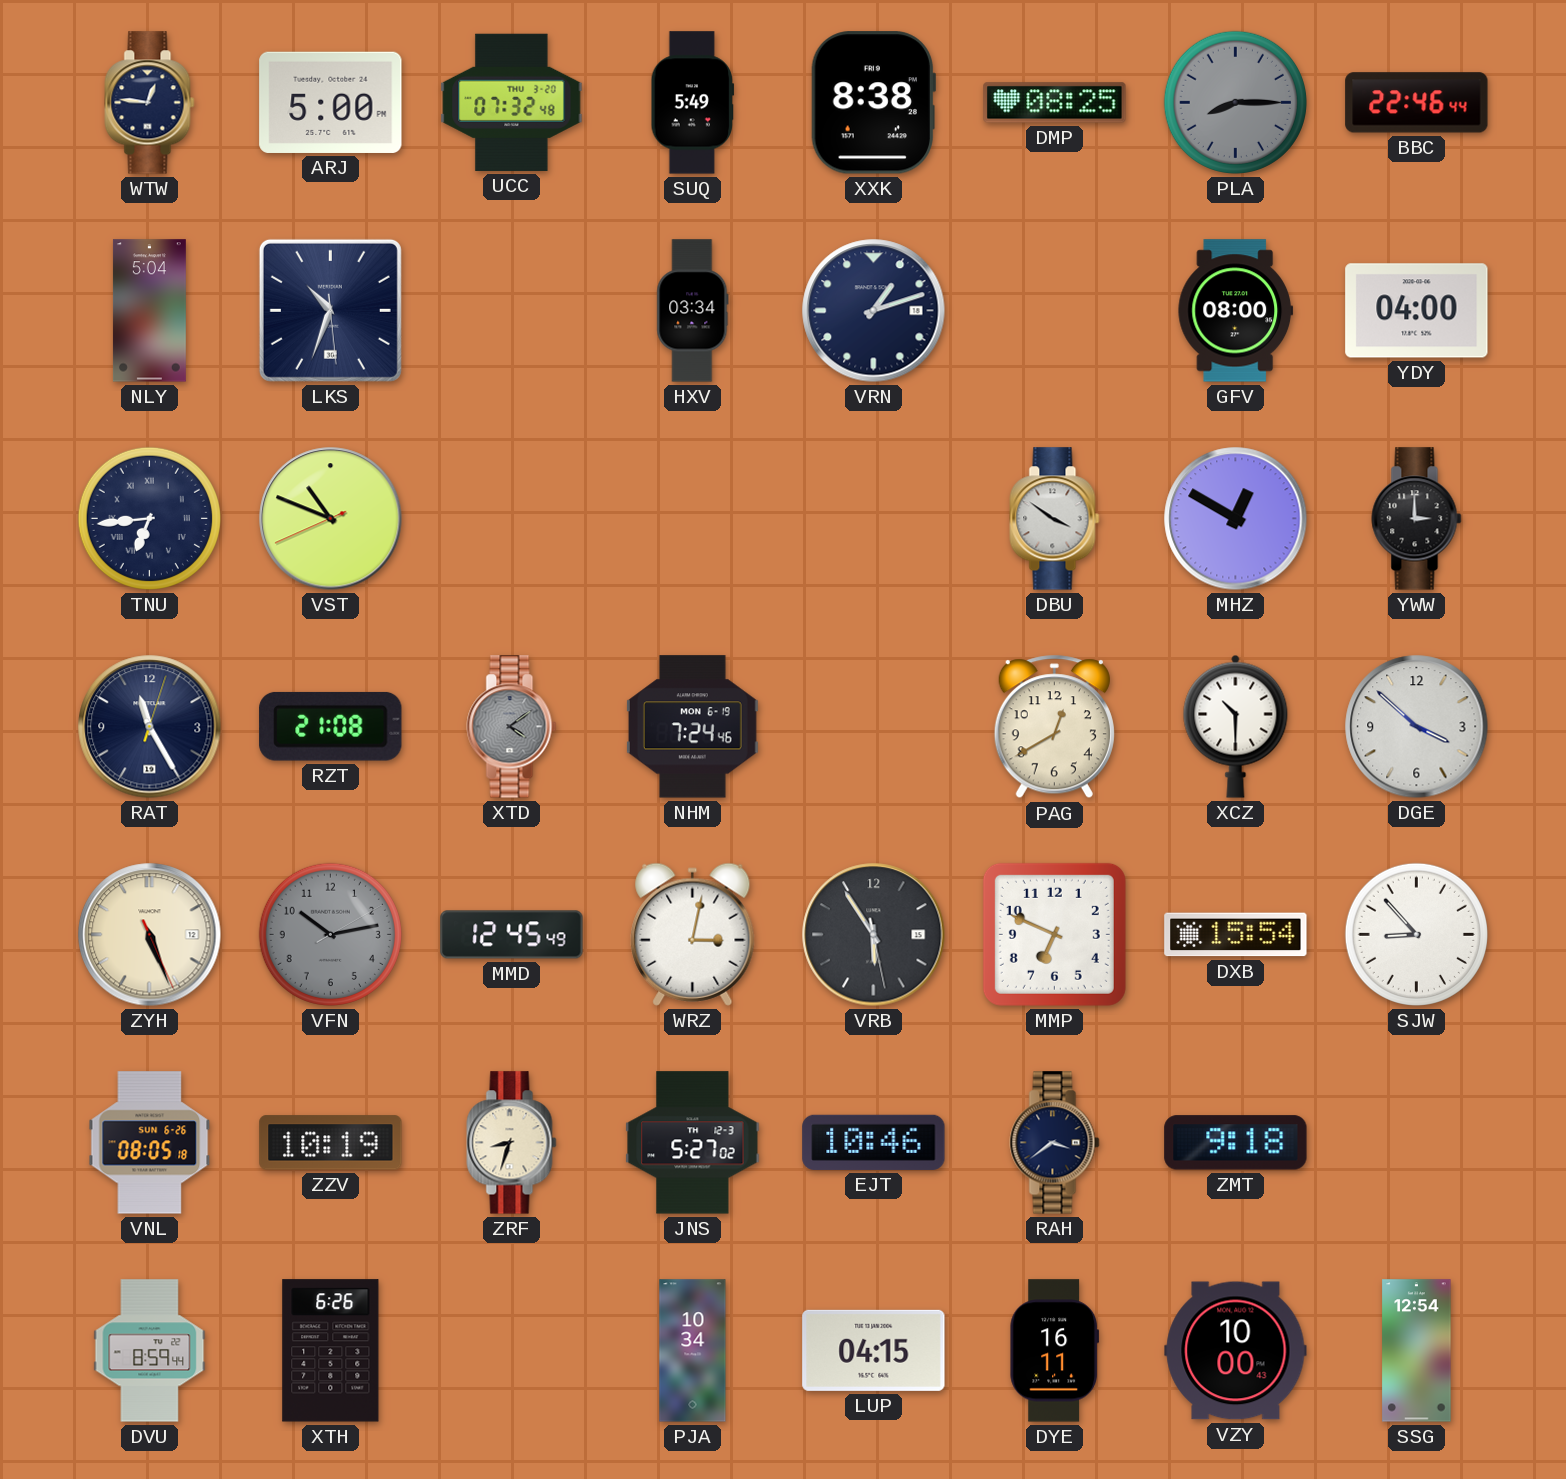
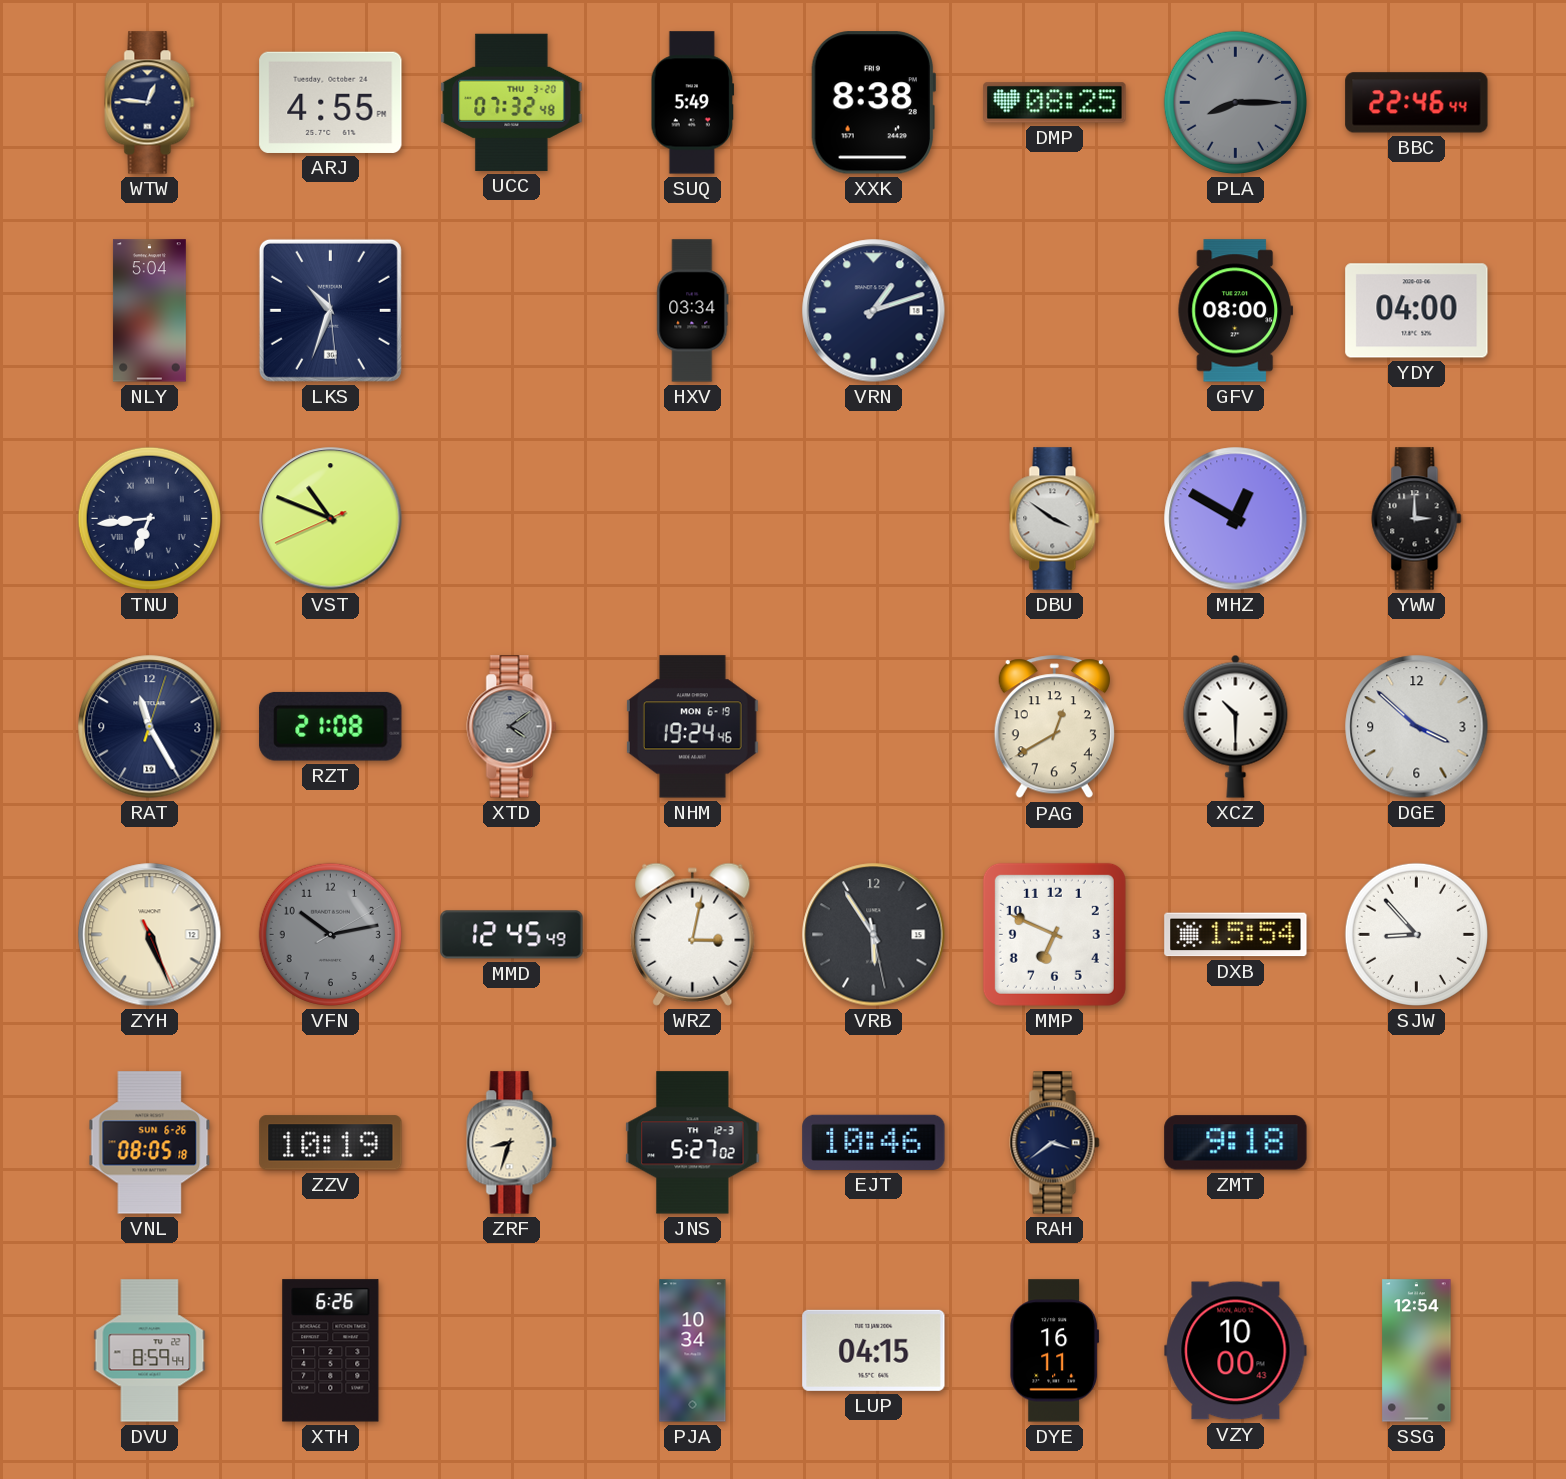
ARJ: 5:00 -> 4:55
NHM: 7:24 -> 19:24
